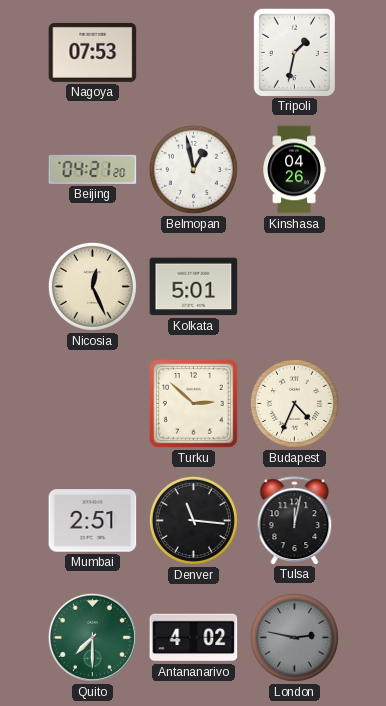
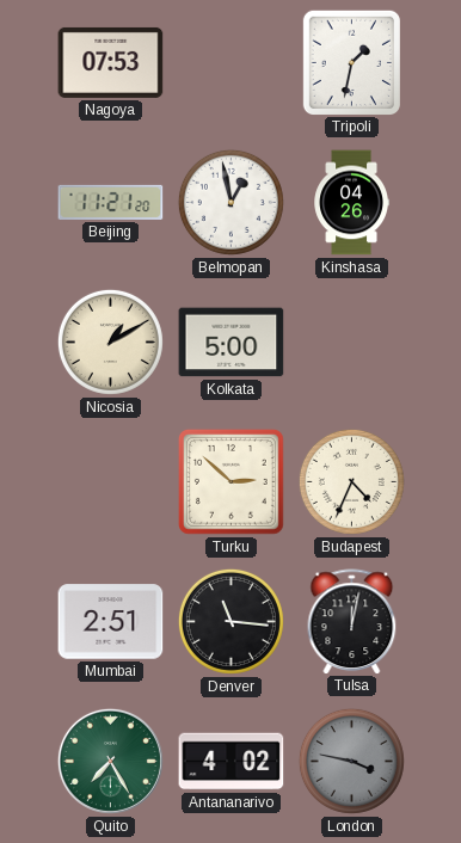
Beijing: 04:21 -> 11:21
Nicosia: 12:26 -> 1:10
Kolkata: 5:01 -> 5:00
Quito: 7:30 -> 7:25
London: 2:47 -> 3:47
